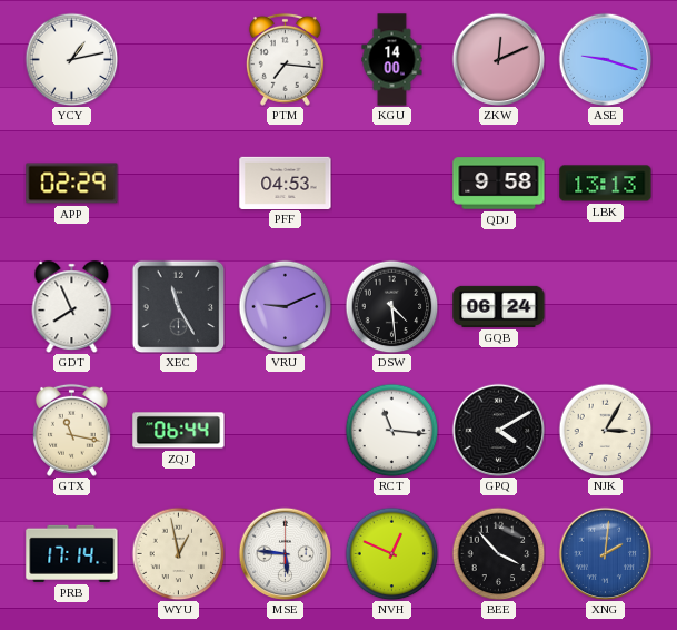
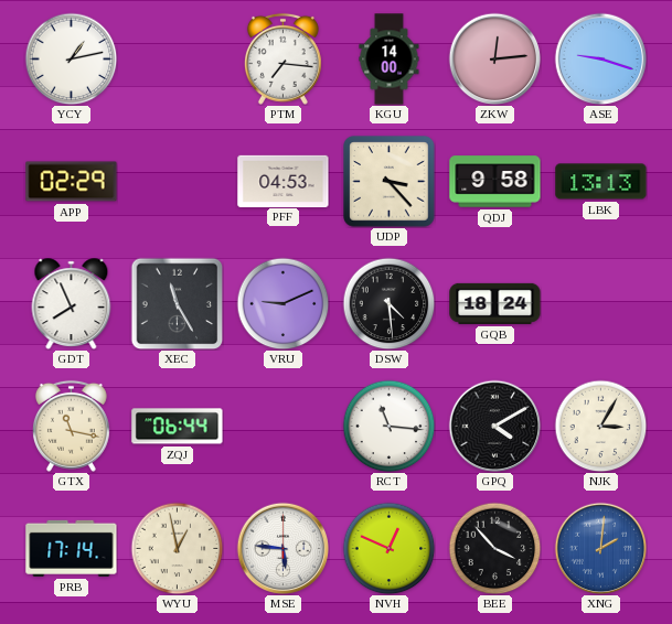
ZKW: 12:11 -> 12:14
UDP: none -> 3:23
GQB: 06:24 -> 18:24
